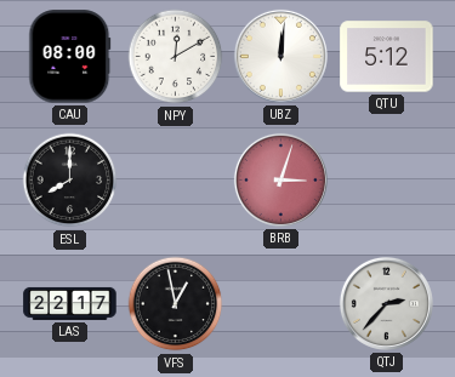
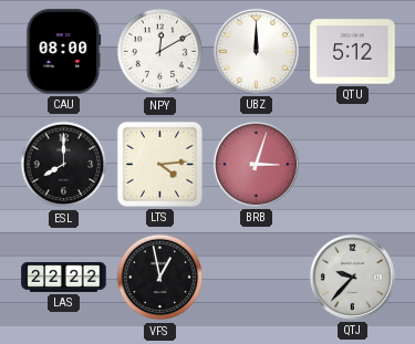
UBZ: 12:01 -> 12:00
LTS: none -> 4:14
LAS: 22:17 -> 22:22
QTJ: 2:37 -> 9:37
